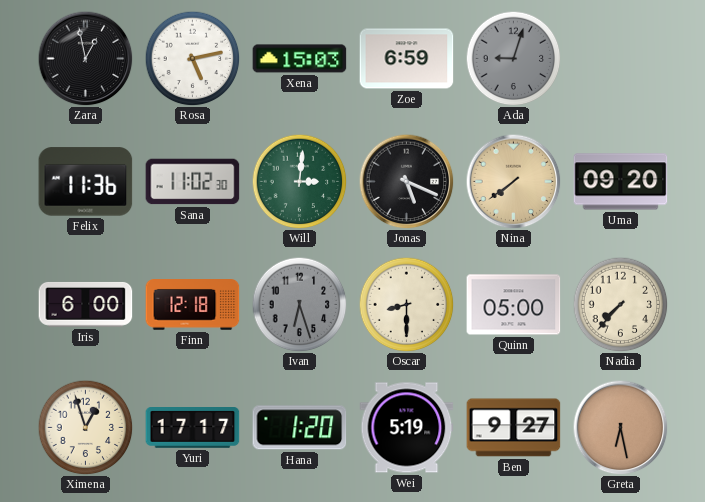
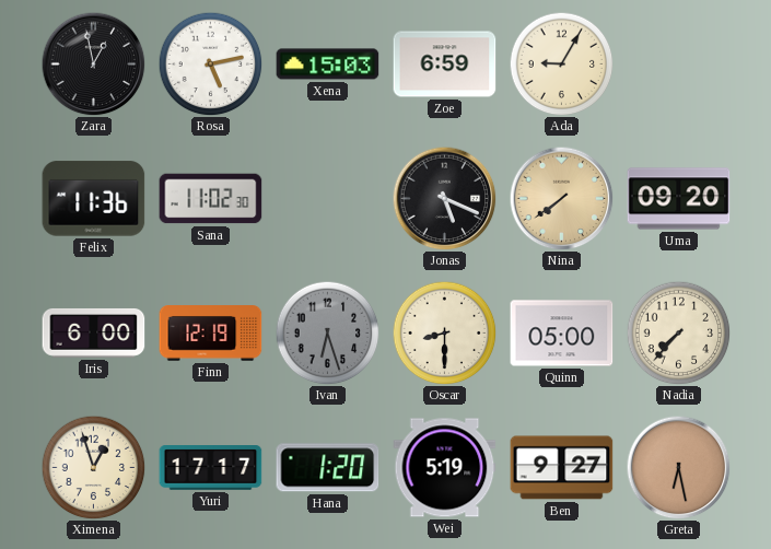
Ada: 9:03 -> 9:05
Ada dial: grey -> cream
Will: 3:01 -> none
Finn: 12:18 -> 12:19
